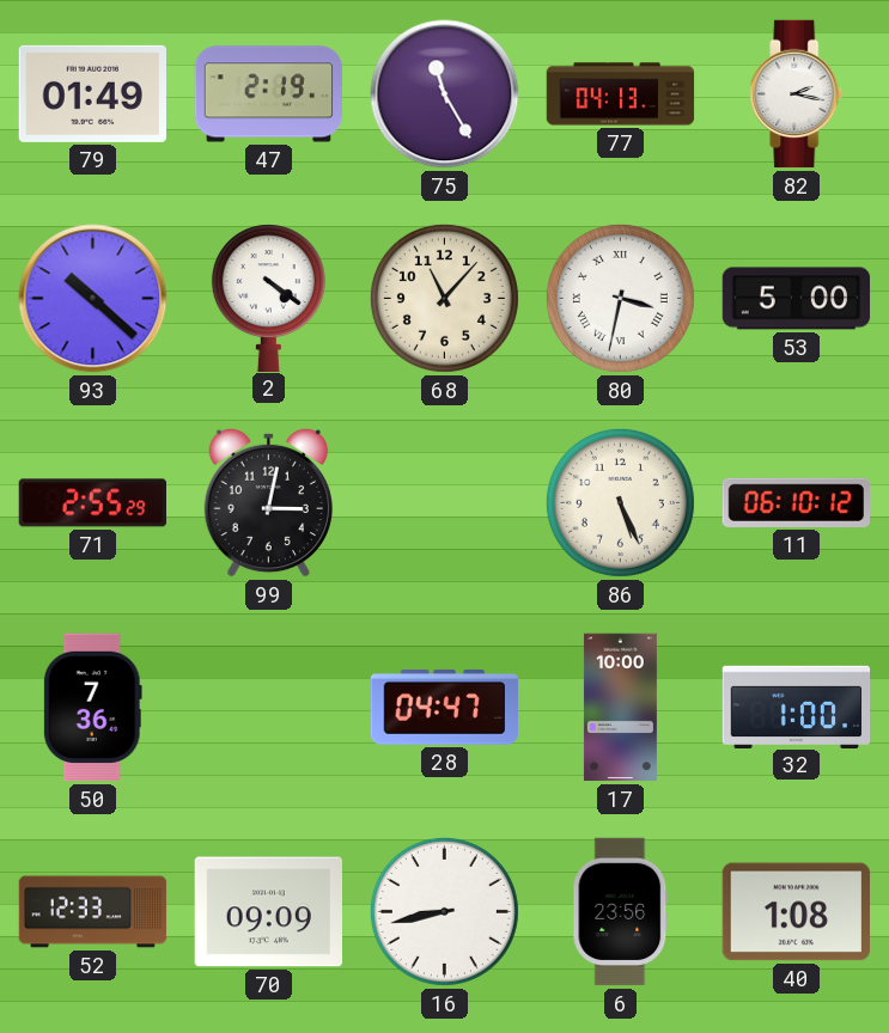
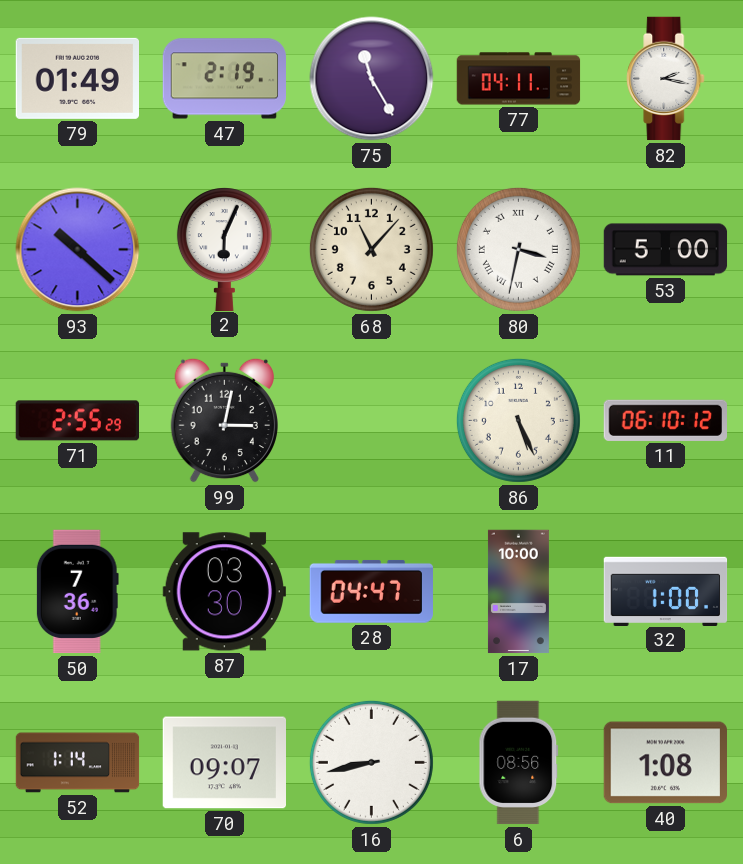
77: 04:13 -> 04:11
2: 4:21 -> 6:04
87: none -> 03:30
52: 12:33 -> 1:14
70: 09:09 -> 09:07
6: 23:56 -> 08:56
